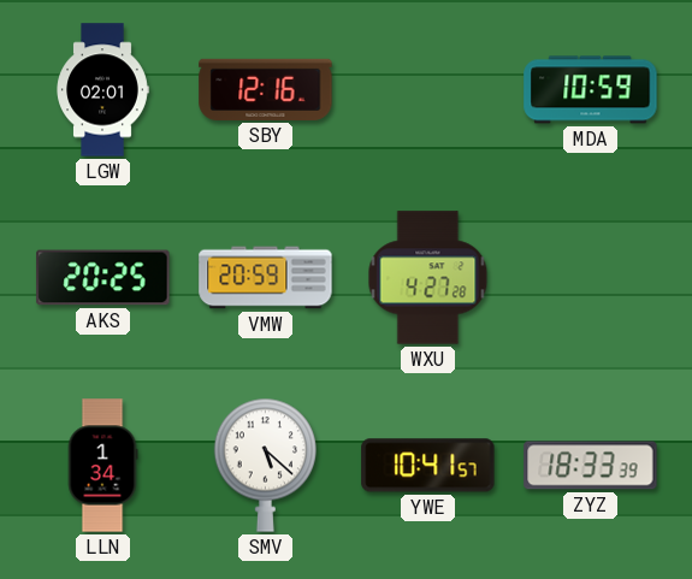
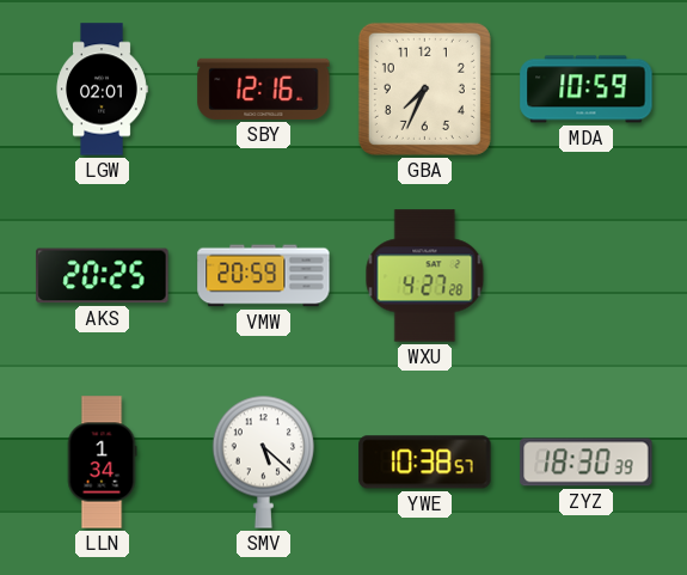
GBA: none -> 7:34
YWE: 10:41 -> 10:38
ZYZ: 18:33 -> 18:30
